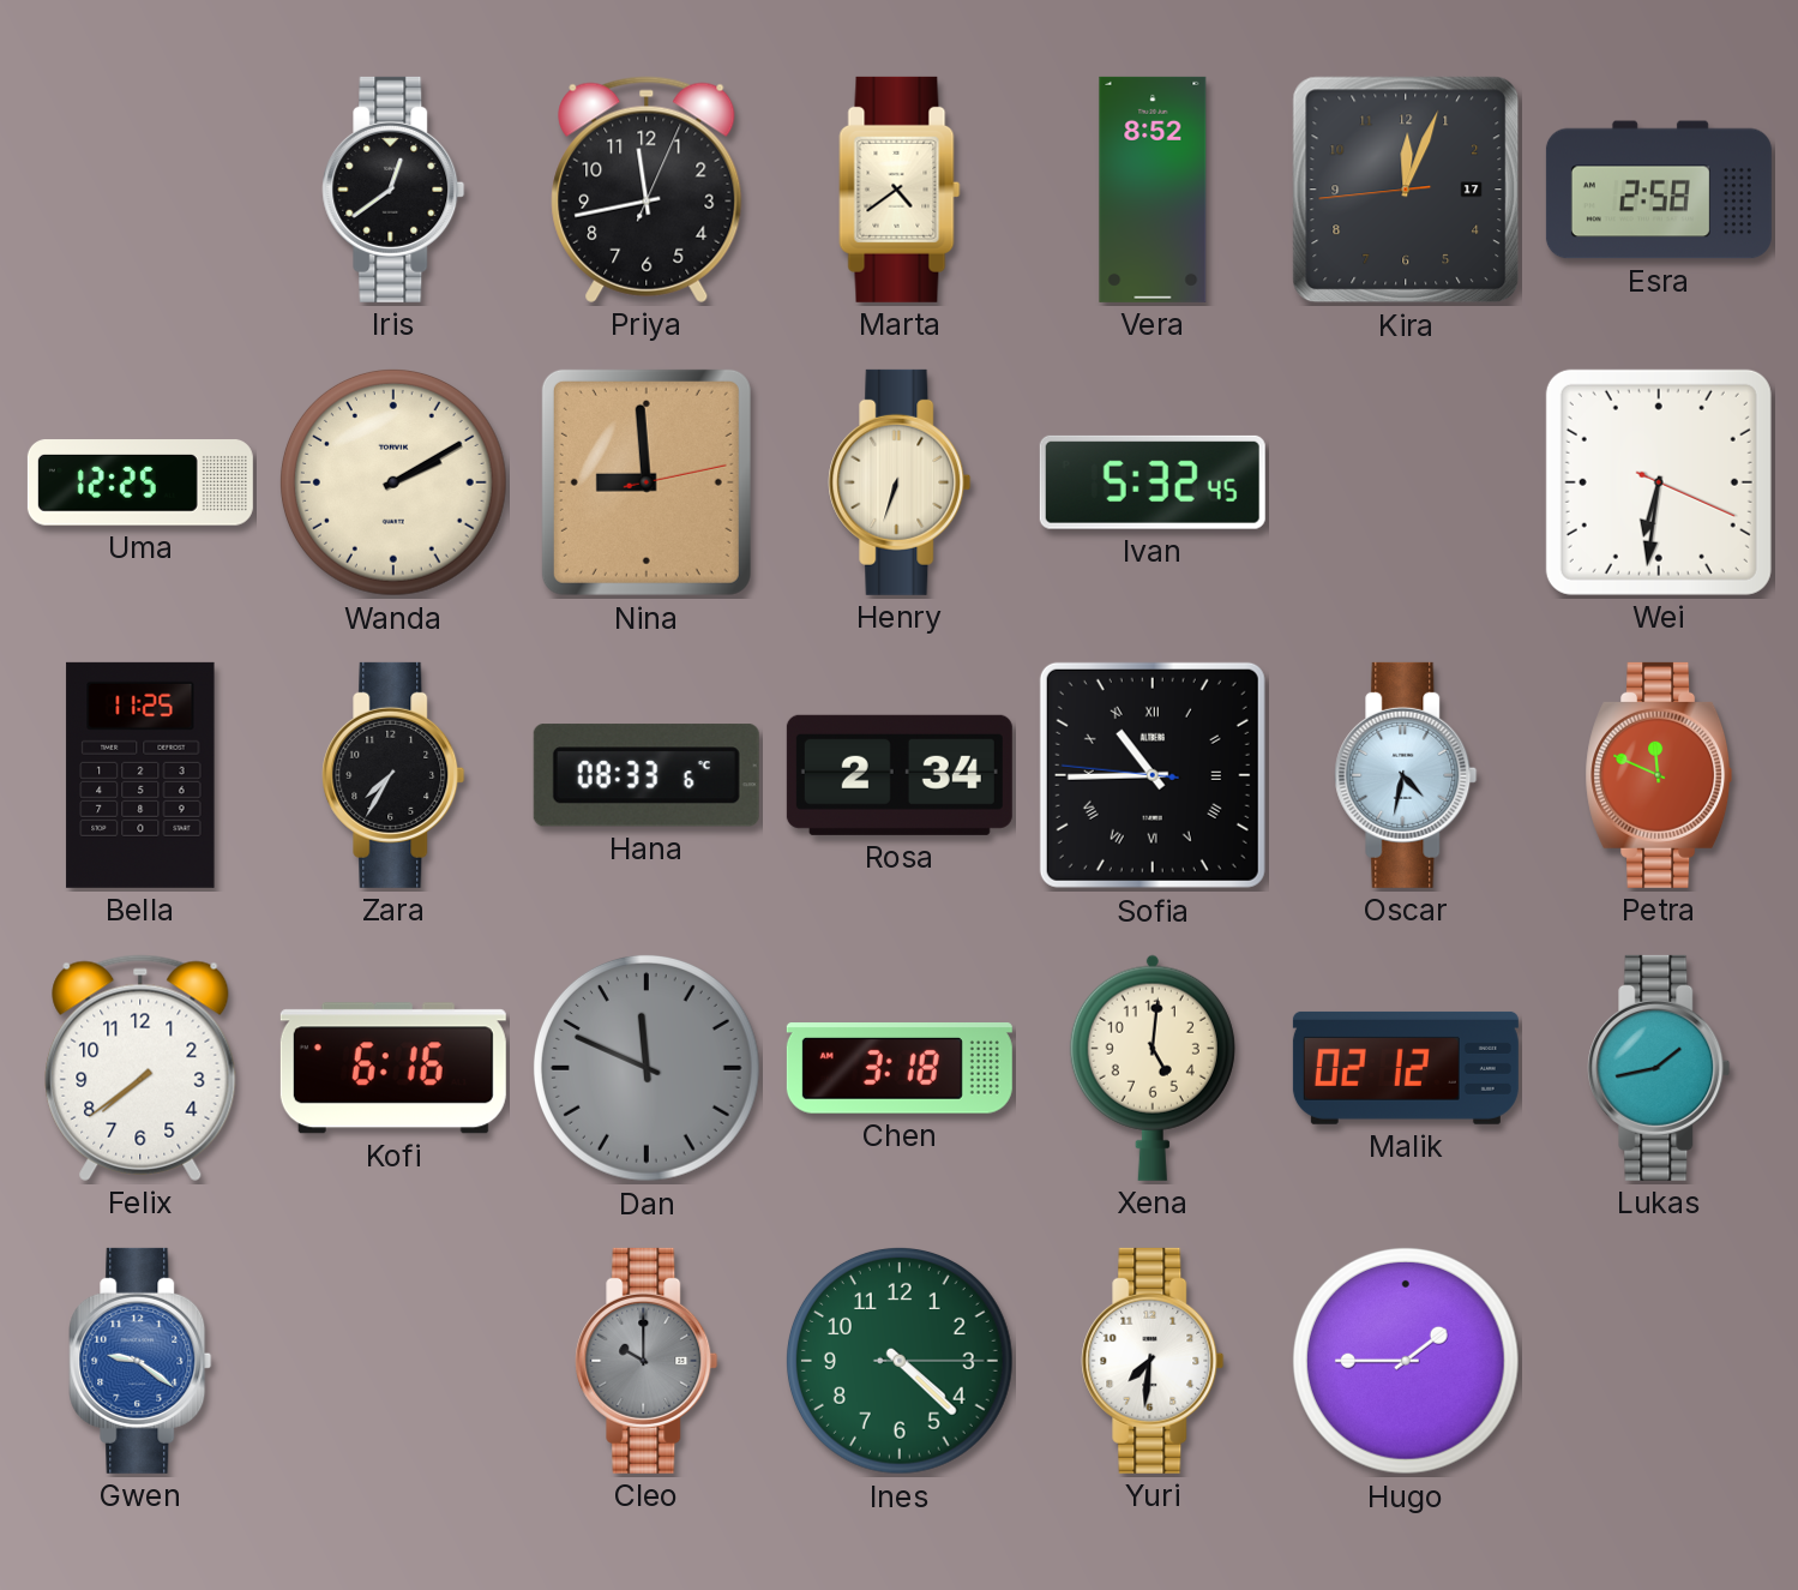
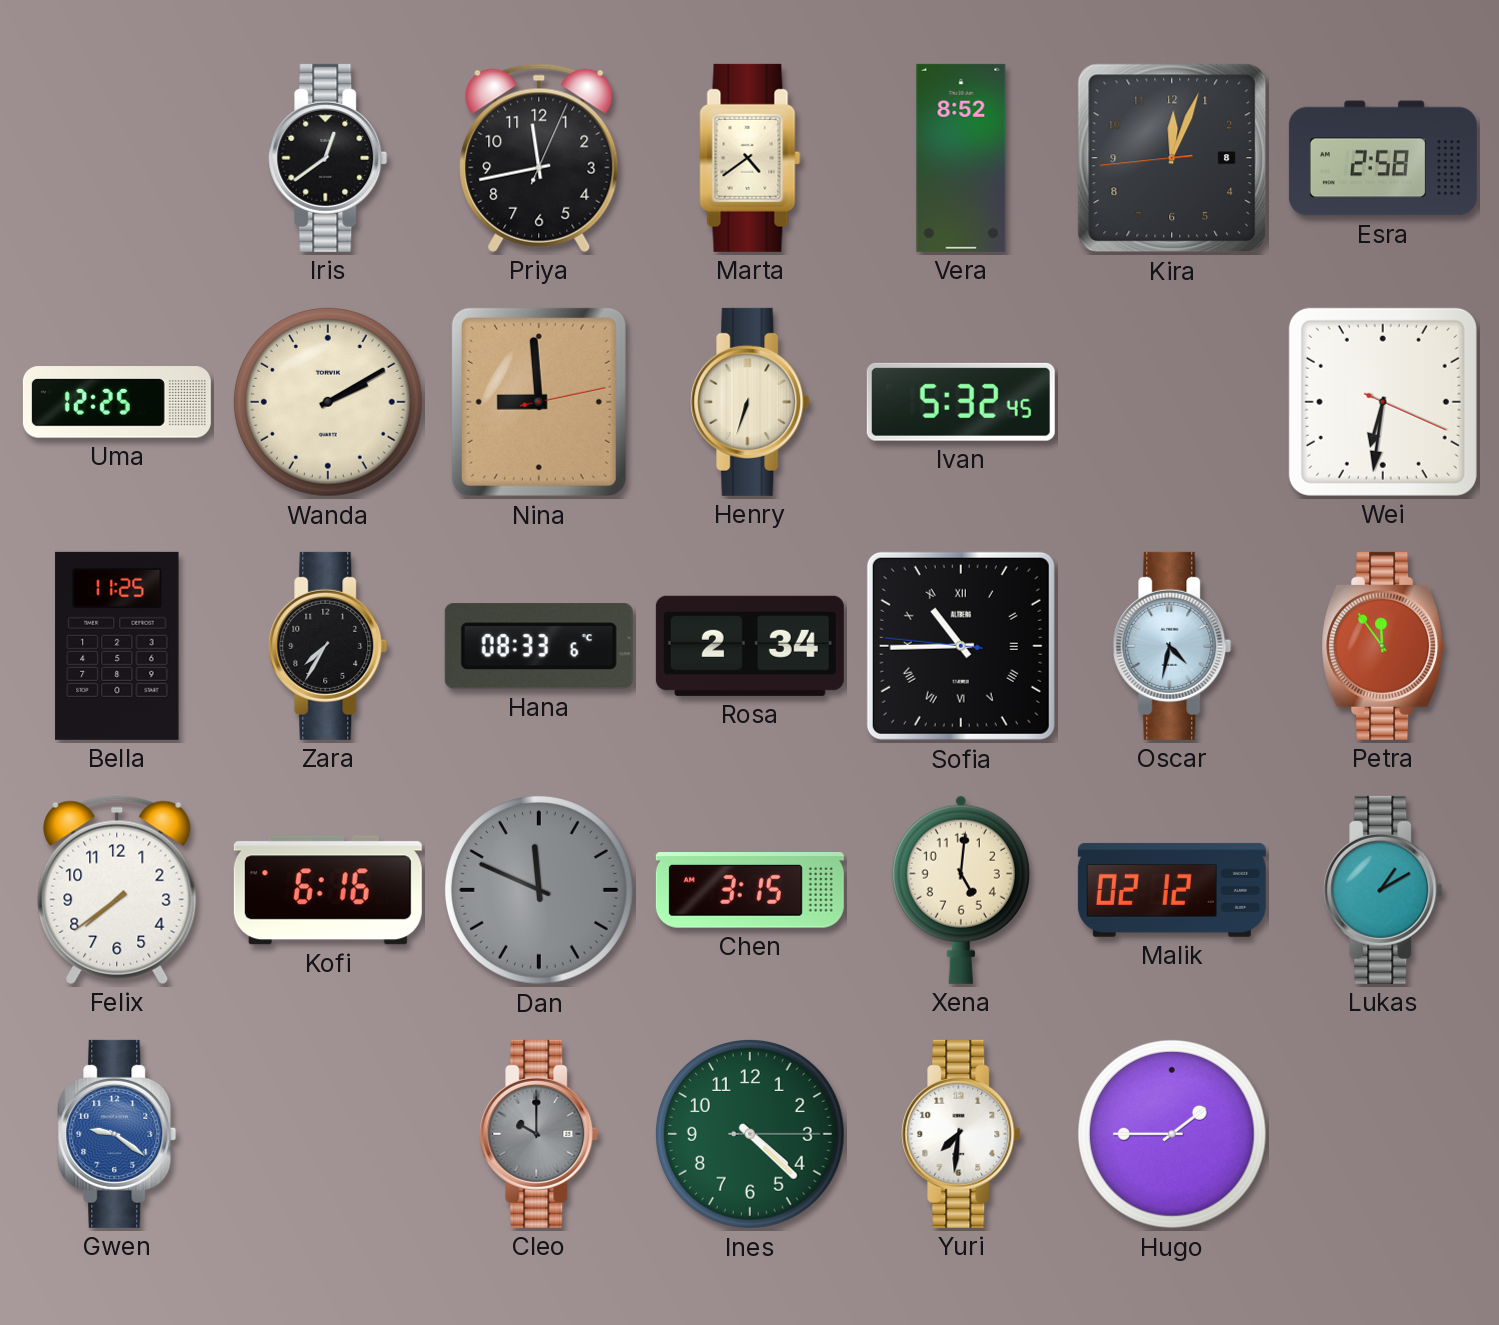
Kira date: 17 -> 8
Petra: 11:49 -> 11:54
Chen: 3:18 -> 3:15
Lukas: 1:43 -> 1:10
